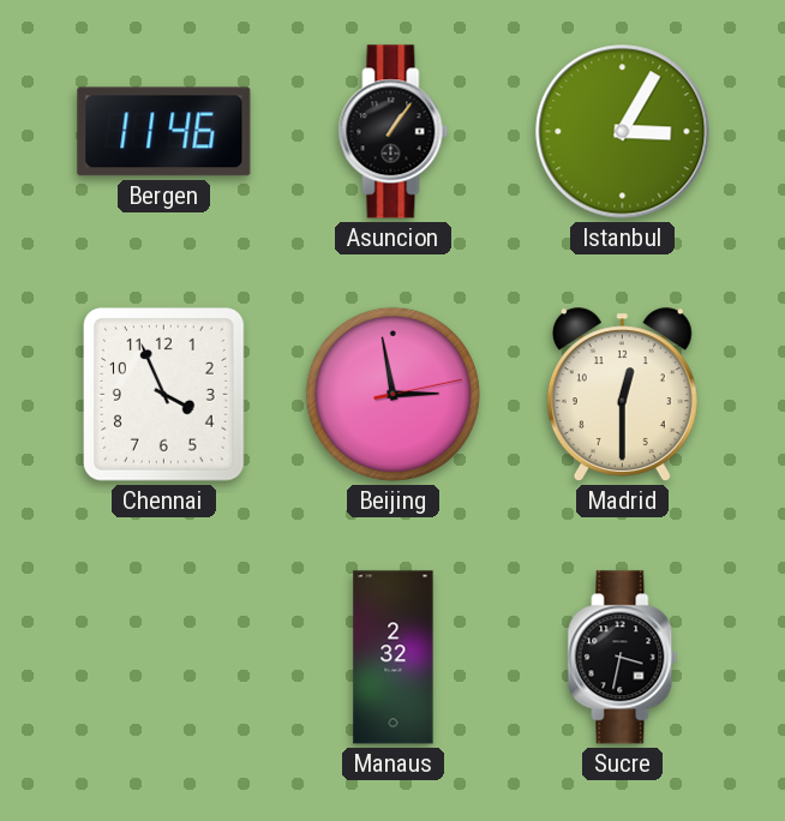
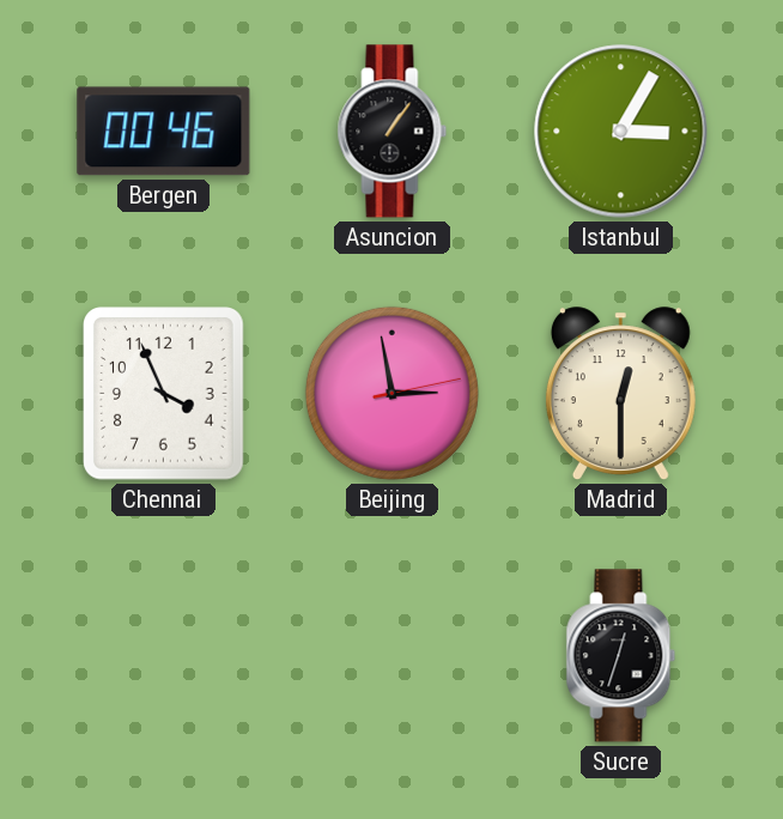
Bergen: 11:46 -> 00:46
Manaus: 2:32 -> none
Sucre: 3:32 -> 12:33
